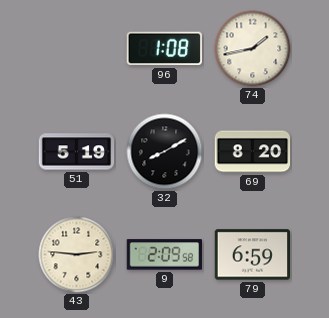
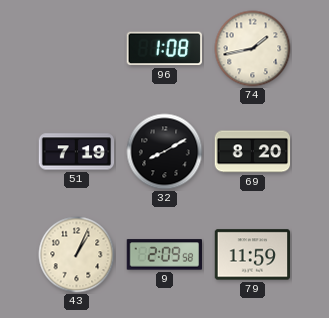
51: 5:19 -> 7:19
43: 2:46 -> 1:04
79: 6:59 -> 11:59
